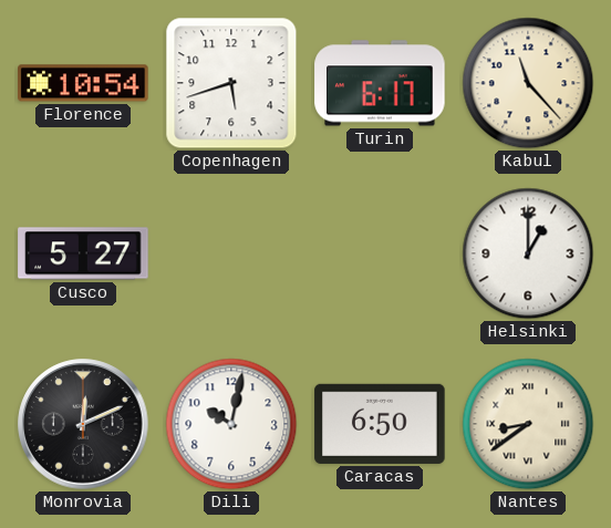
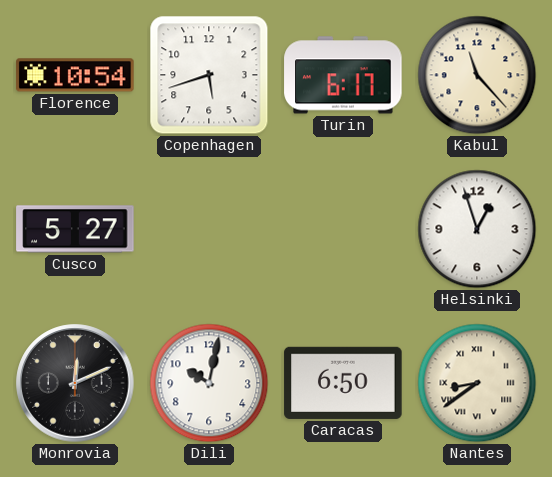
Helsinki: 1:00 -> 12:57
